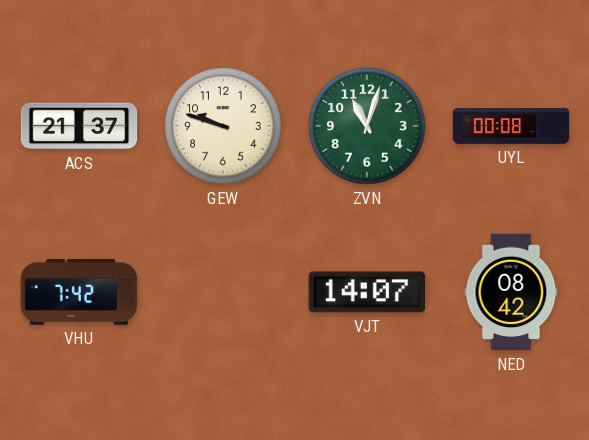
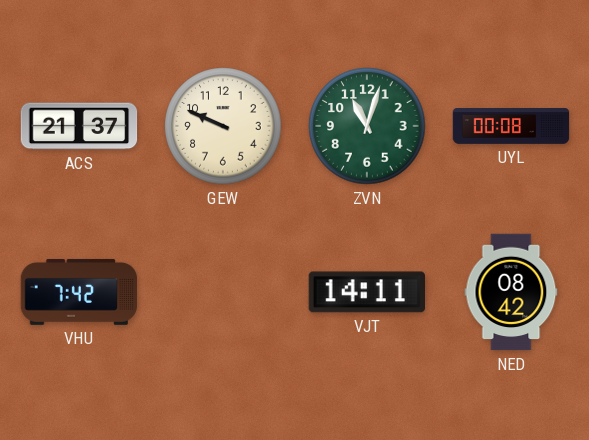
GEW: 9:48 -> 9:49
VJT: 14:07 -> 14:11
